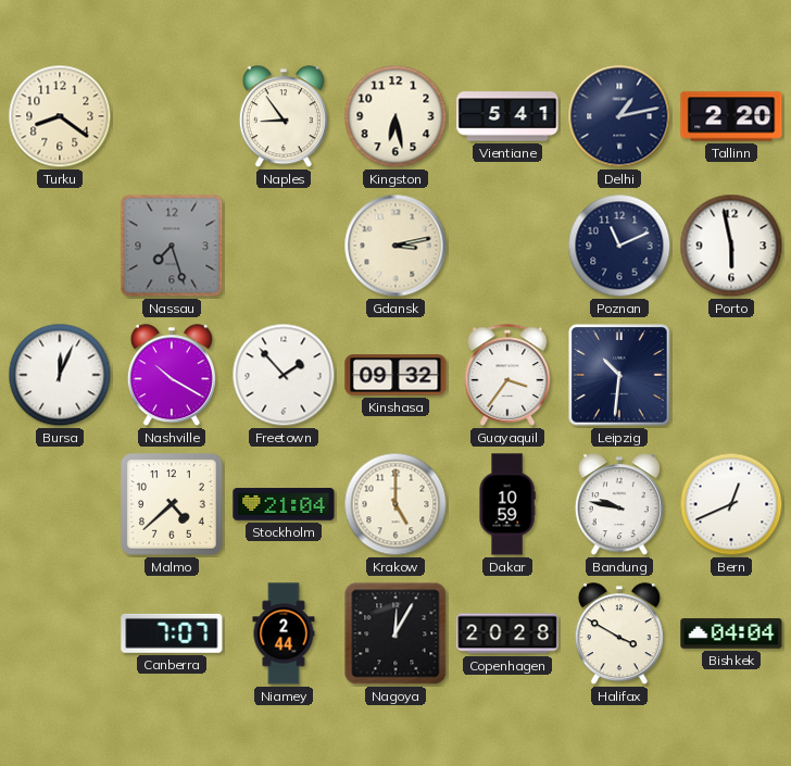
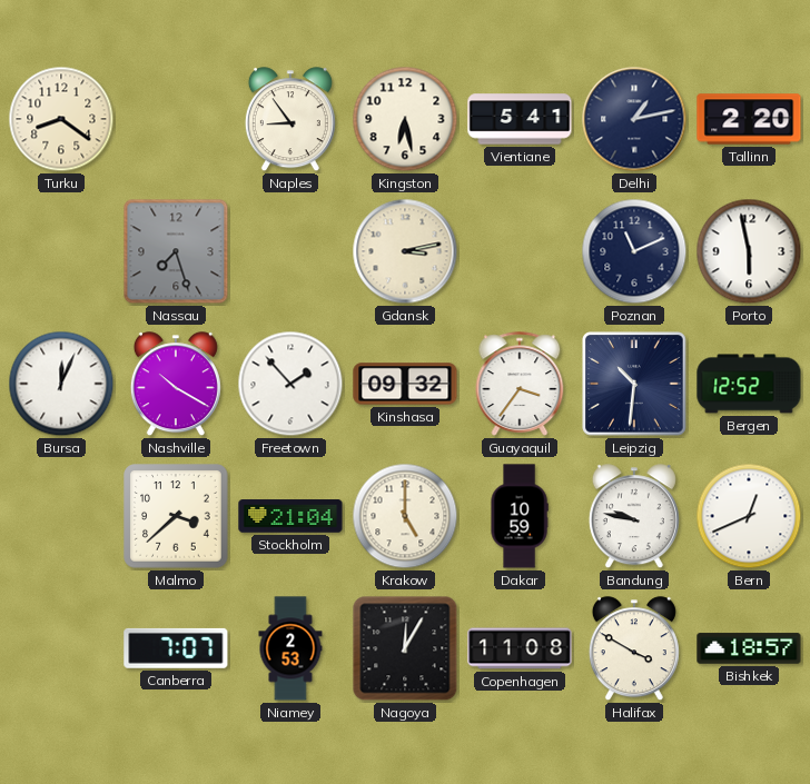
Bergen: none -> 12:52
Malmo: 4:38 -> 3:38
Niamey: 2:44 -> 2:53
Copenhagen: 20:28 -> 11:08
Bishkek: 04:04 -> 18:57
